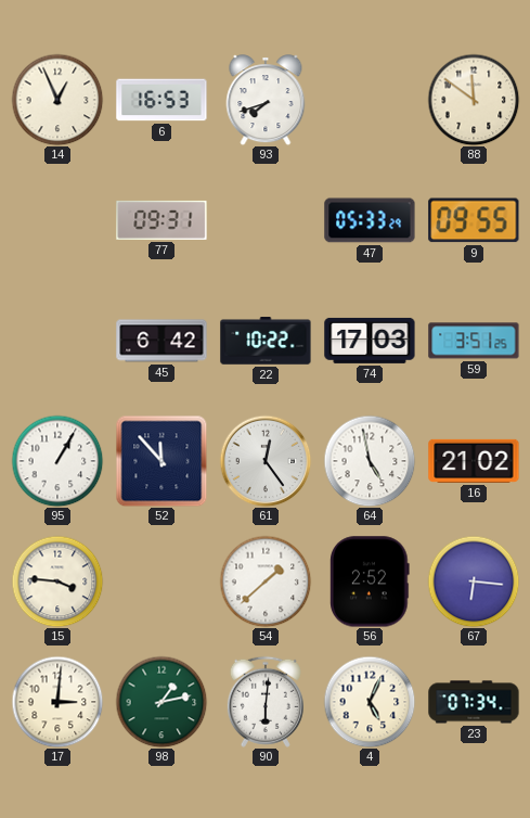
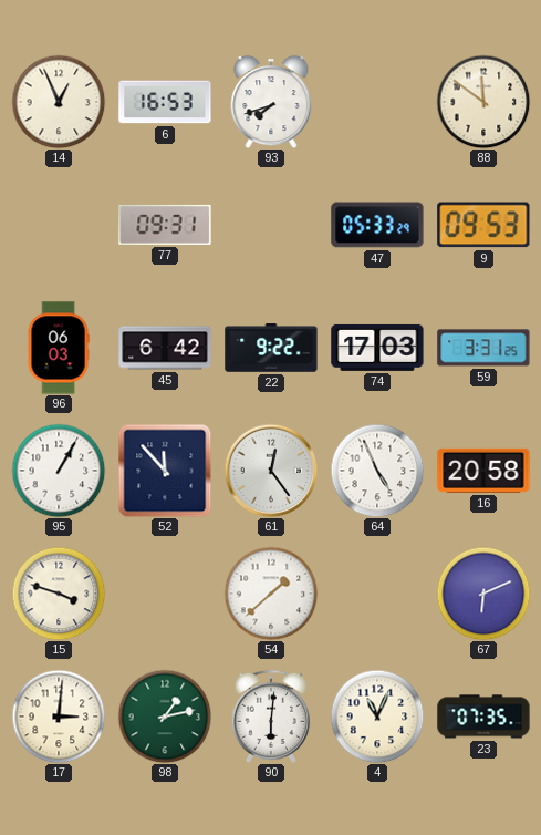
9: 09:55 -> 09:53
96: none -> 06:03
22: 10:22 -> 9:22
59: 3:51 -> 3:31
64: 4:58 -> 4:56
16: 21:02 -> 20:58
15: 3:46 -> 3:48
56: 2:52 -> none
67: 6:16 -> 6:11
4: 5:04 -> 11:04
23: 07:34 -> 07:35
